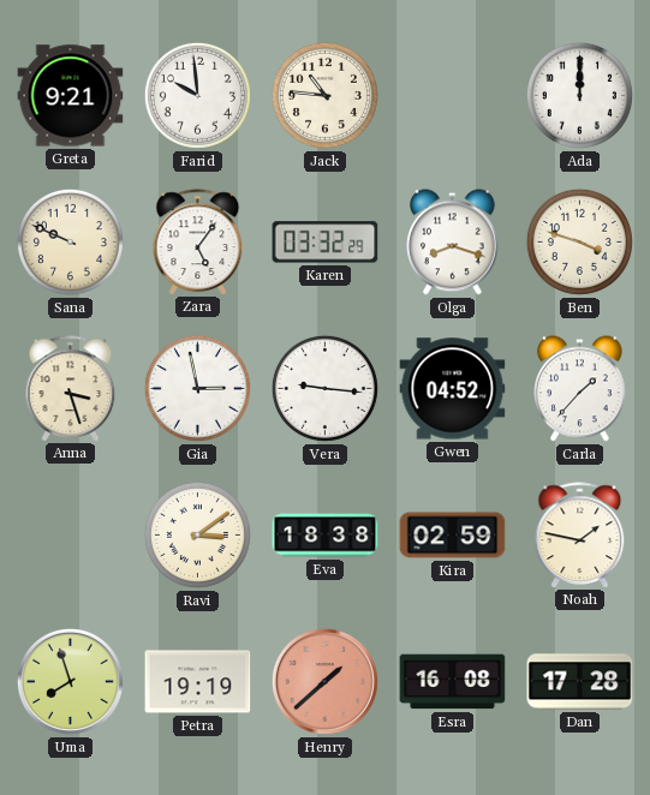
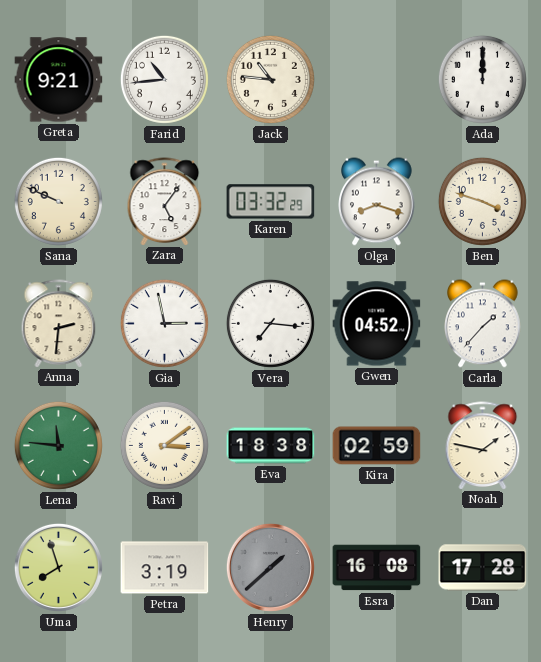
Farid: 9:59 -> 10:44
Anna: 3:27 -> 2:31
Vera: 9:16 -> 7:16
Lena: none -> 11:46
Petra: 19:19 -> 3:19
Henry dial: salmon -> grey
